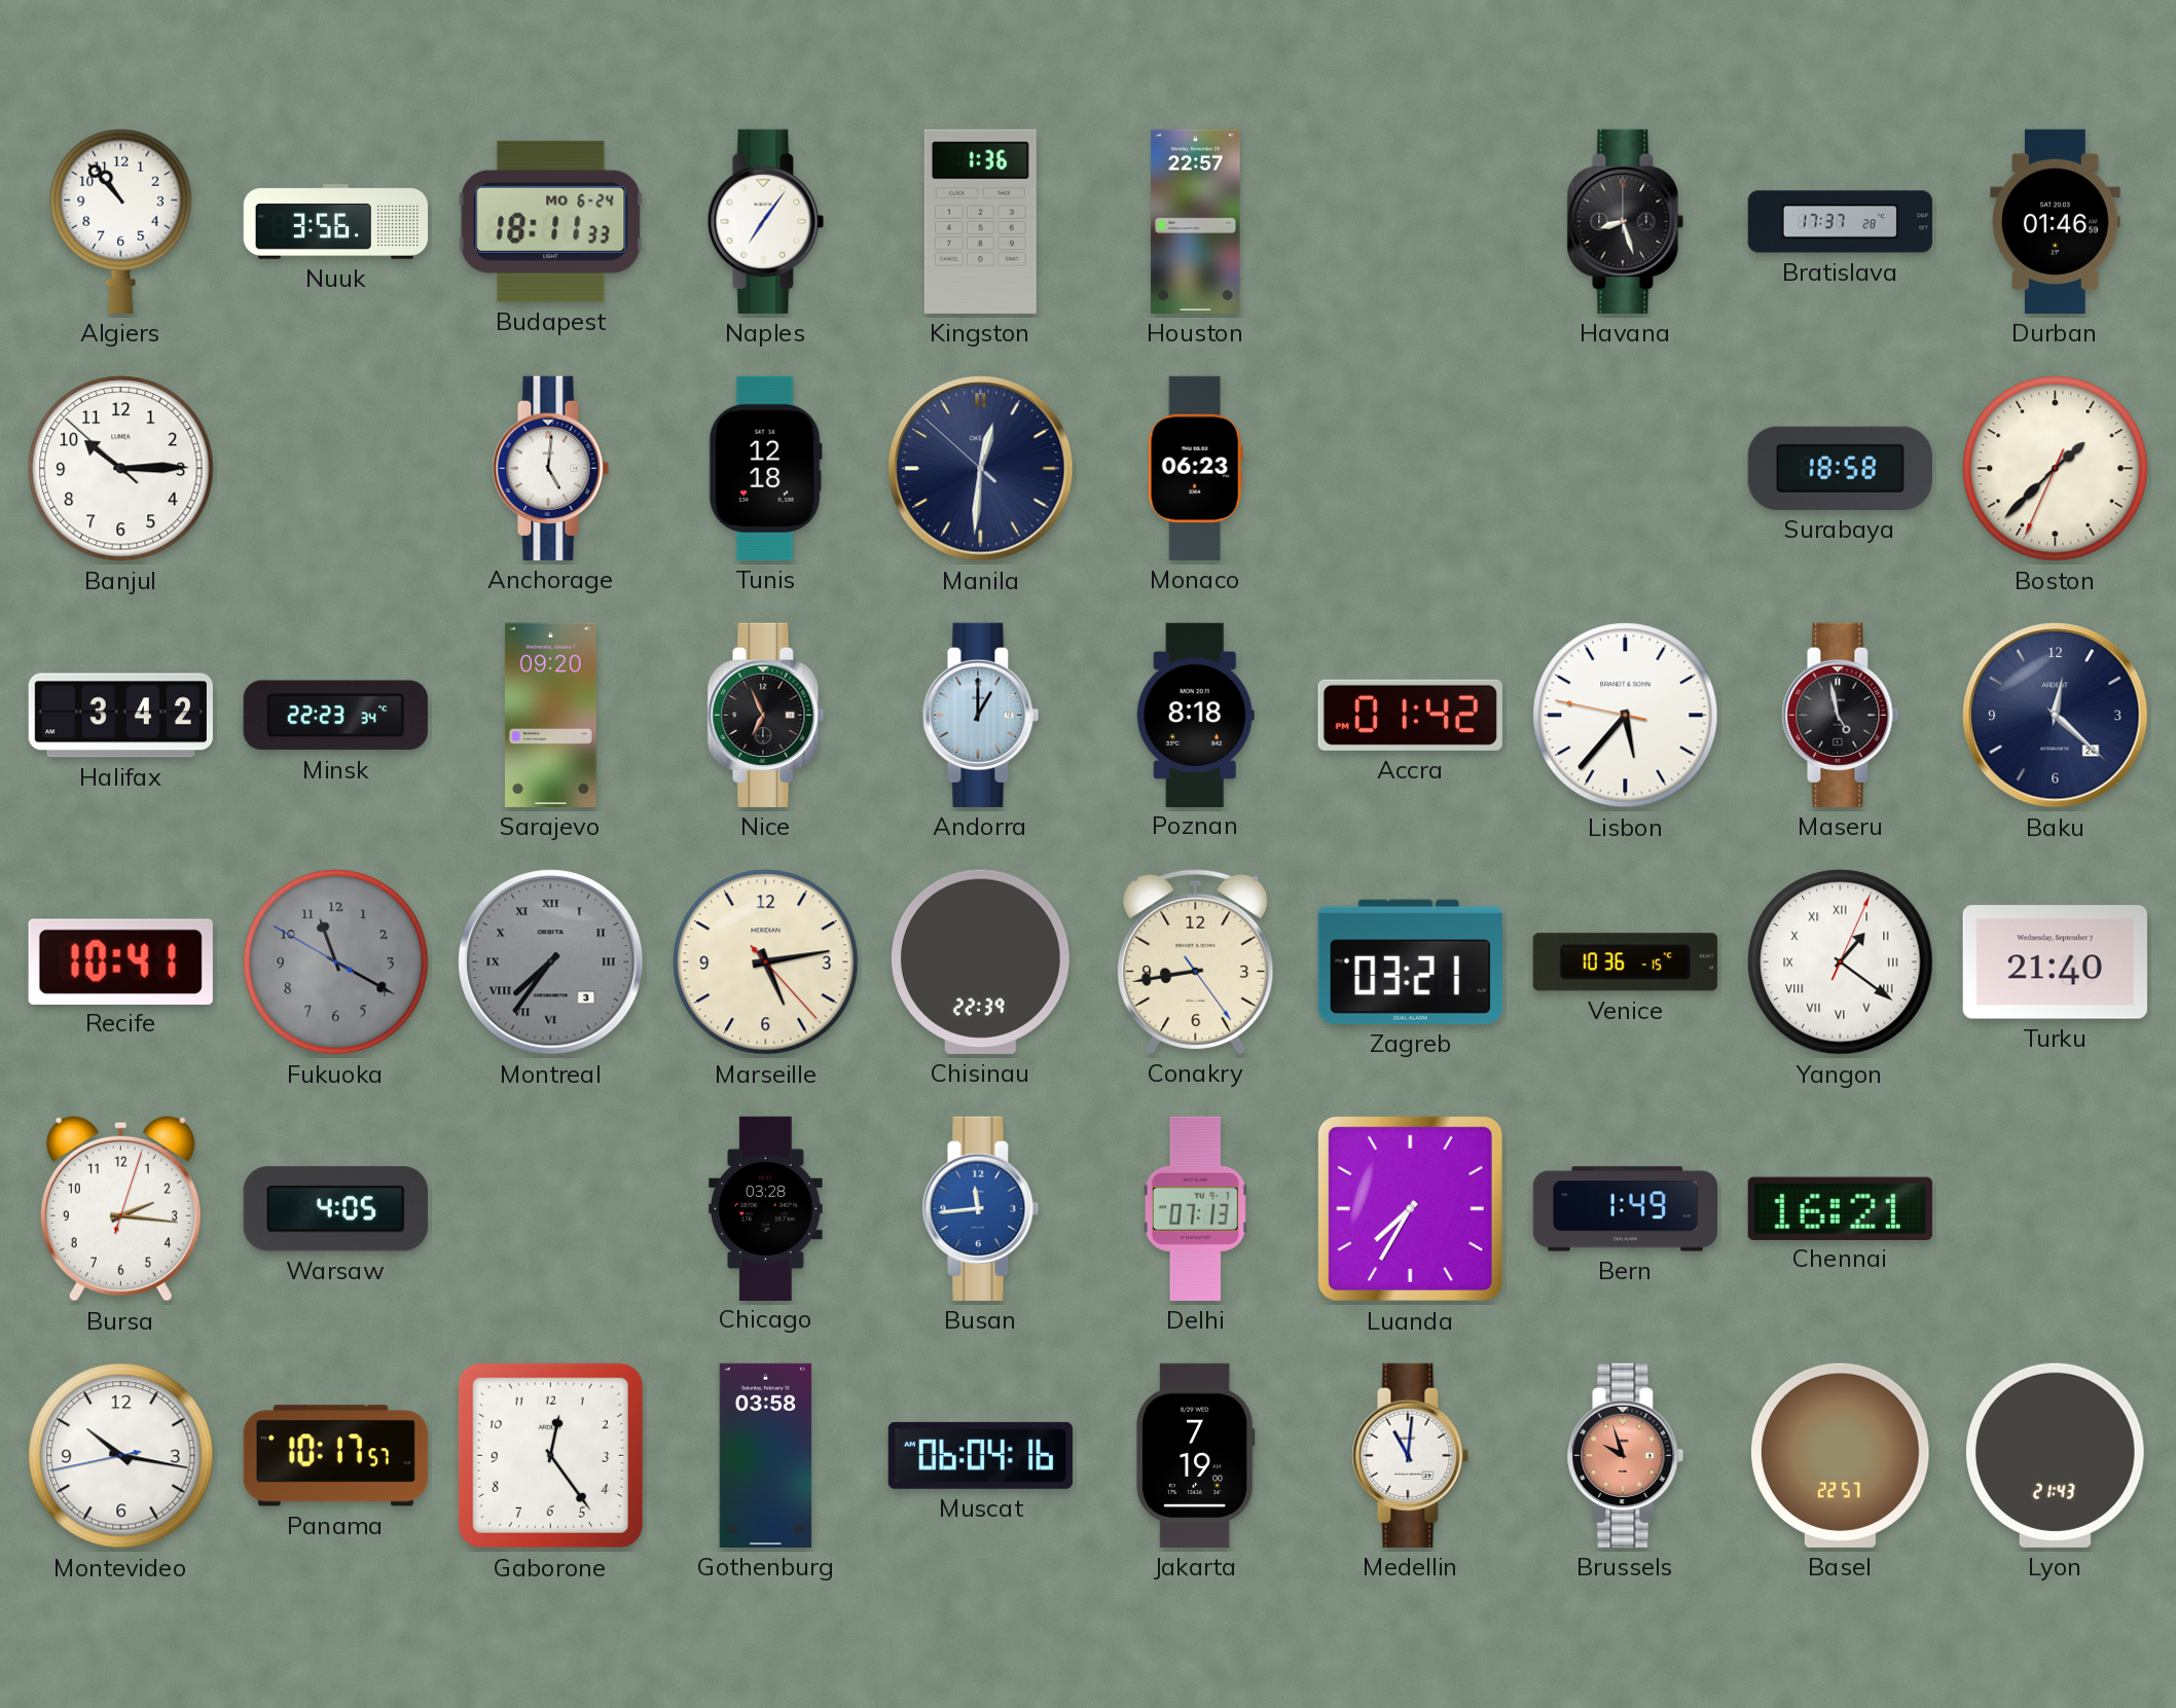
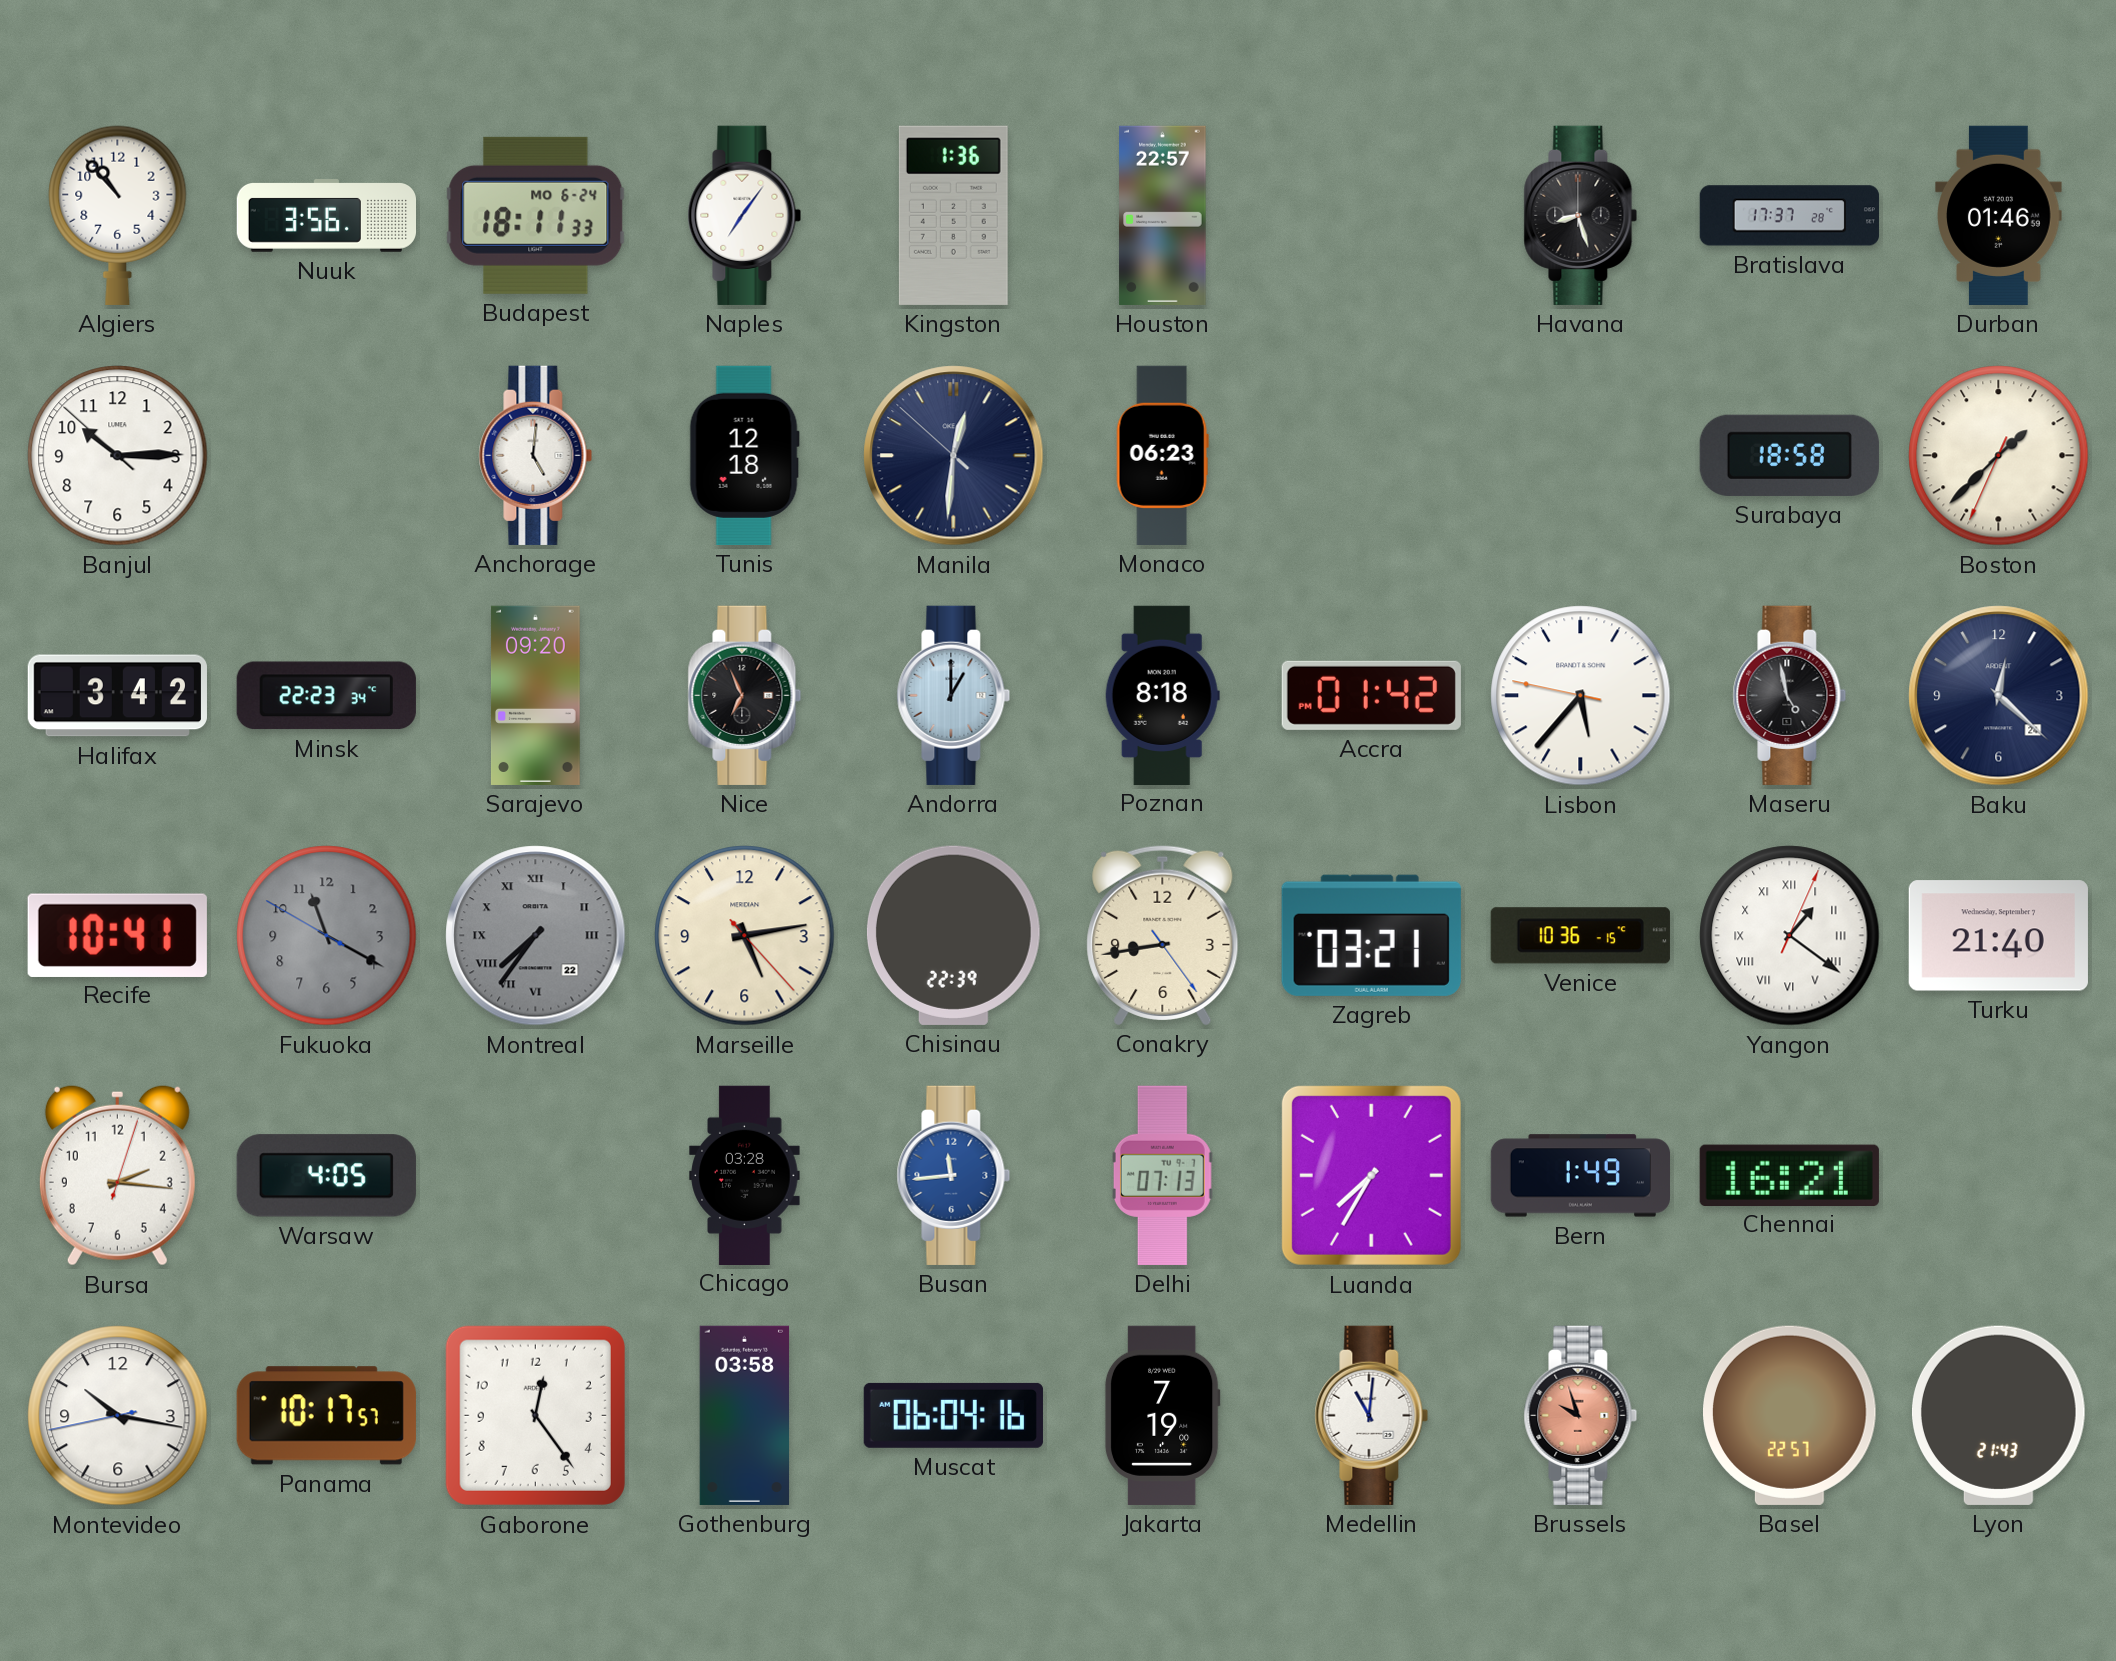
Montreal date: 3 -> 22
